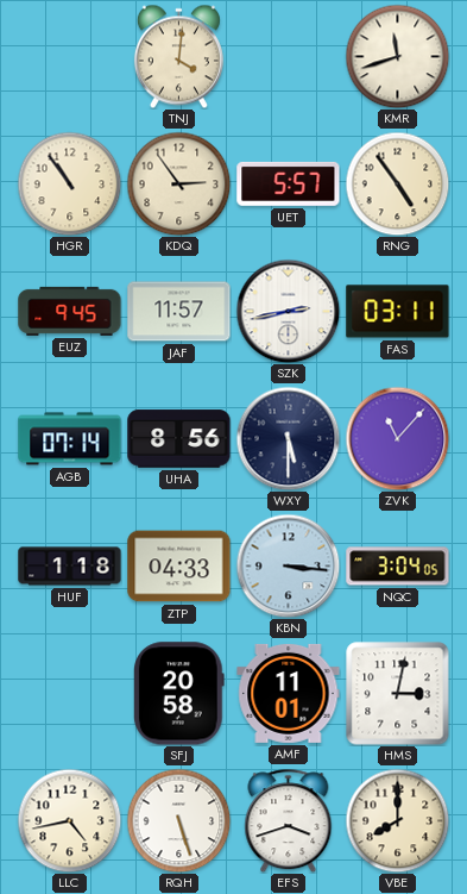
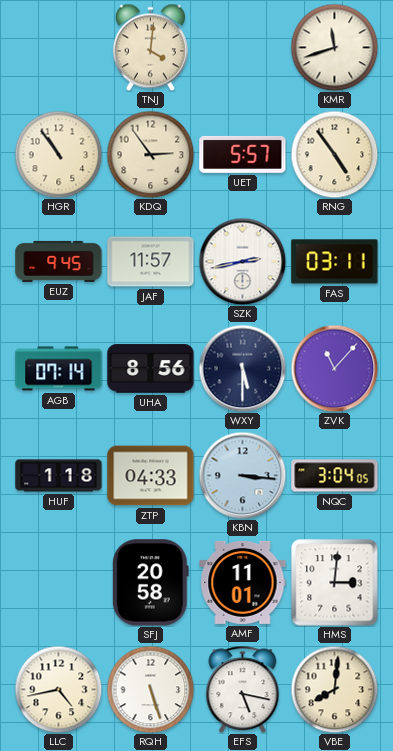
HMS: 3:02 -> 3:01
EFS: 3:42 -> 5:17
VBE: 8:00 -> 8:01
